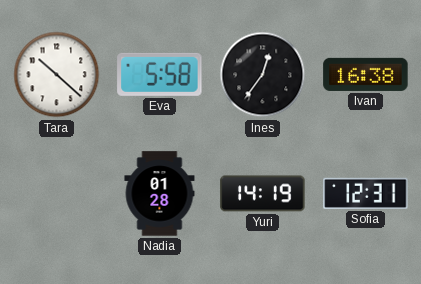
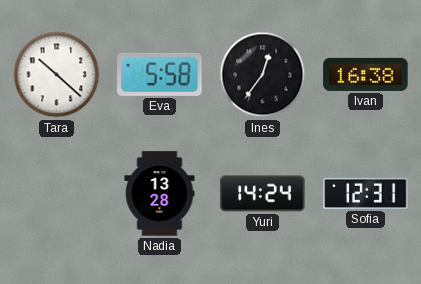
Nadia: 01:28 -> 13:28
Yuri: 14:19 -> 14:24
